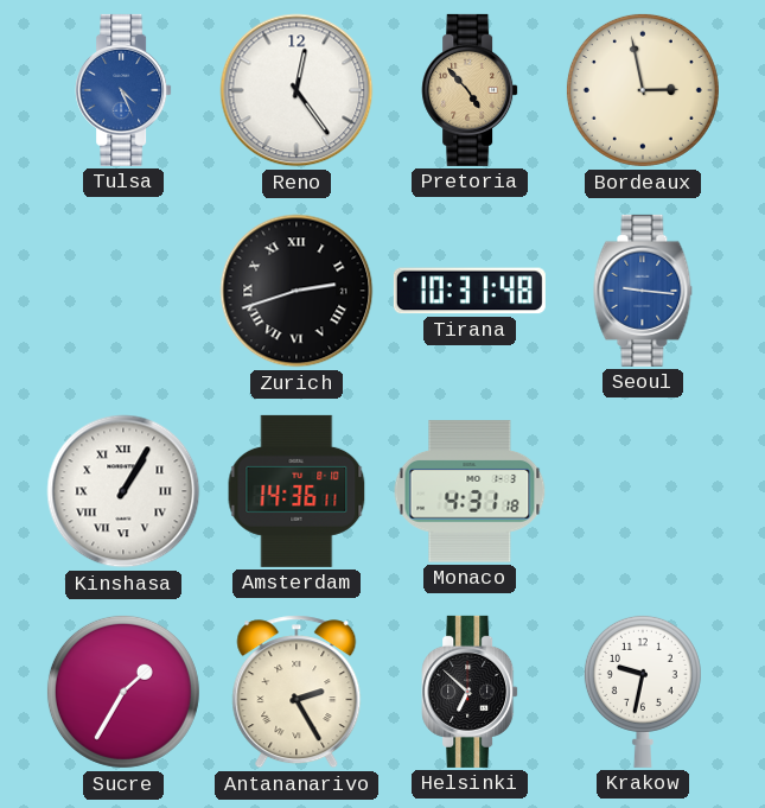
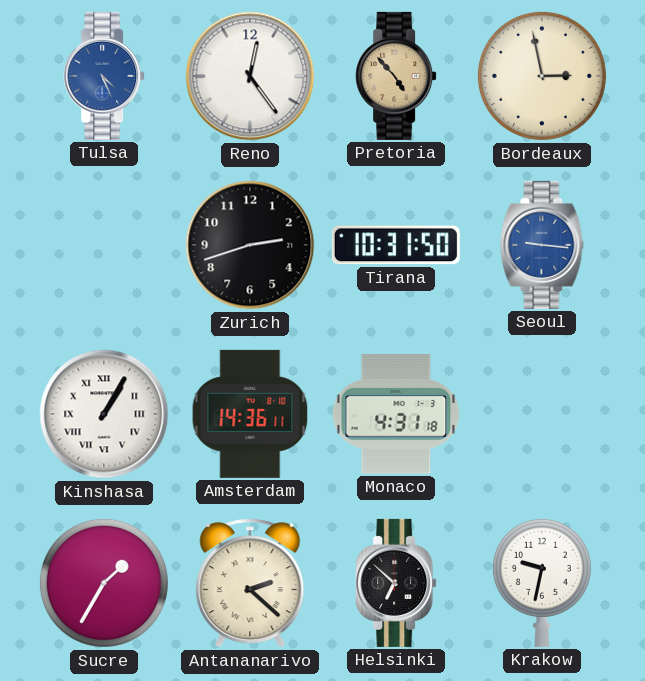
Zurich numerals: Roman -> Arabic
Tirana: 10:31:48 -> 10:31:50
Antananarivo: 2:25 -> 2:22
